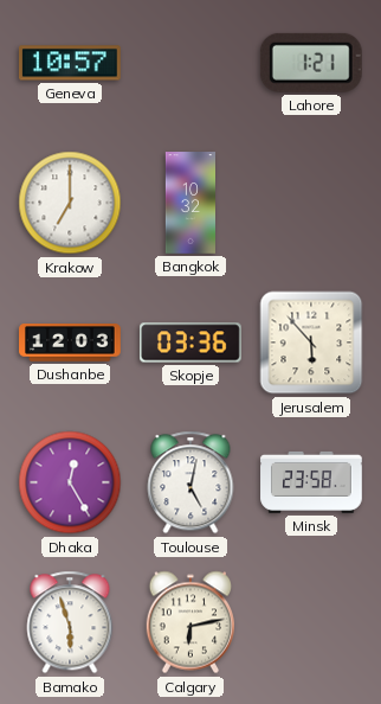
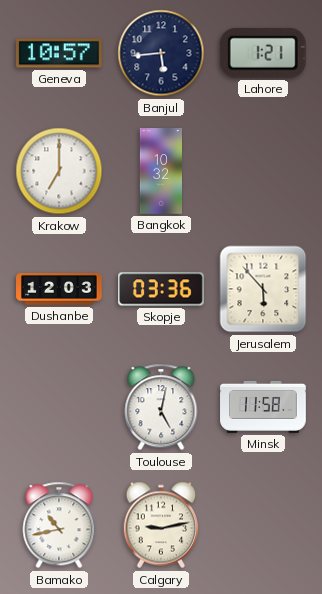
Banjul: none -> 5:44
Dhaka: 12:25 -> none
Minsk: 23:58 -> 11:58
Bamako: 5:57 -> 10:43
Calgary: 6:13 -> 9:13
